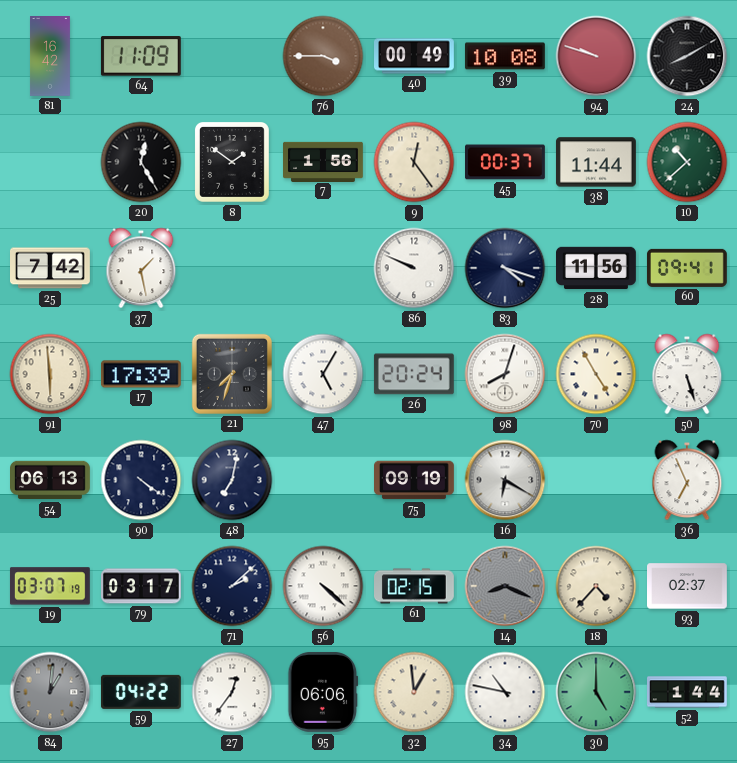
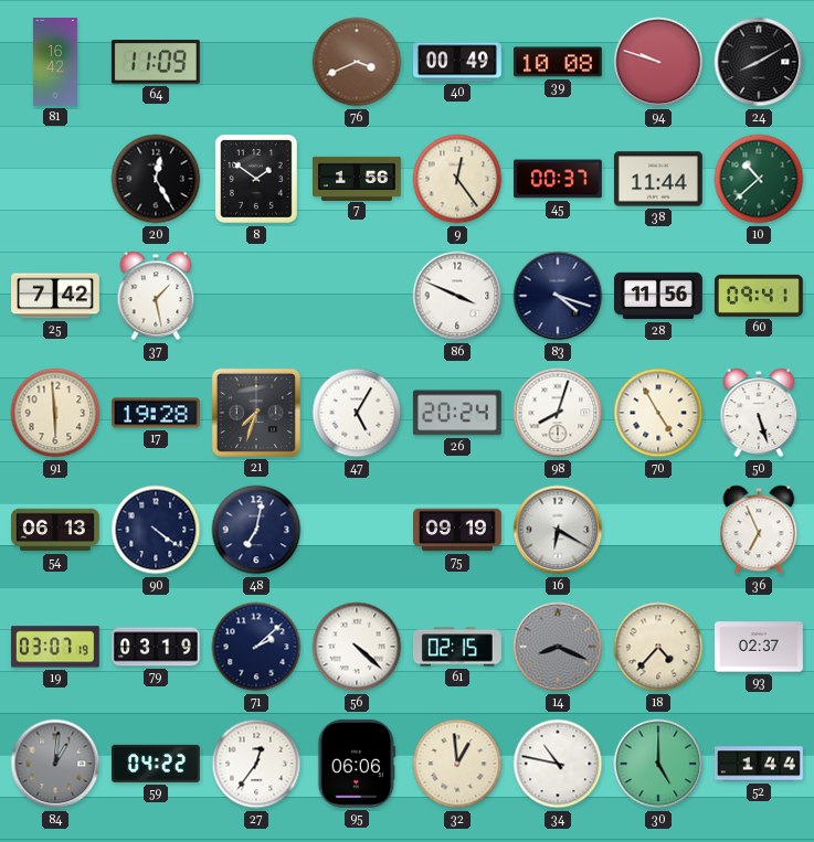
76: 3:45 -> 3:41
86: 9:49 -> 3:49
17: 17:39 -> 19:28
79: 03:17 -> 03:19
